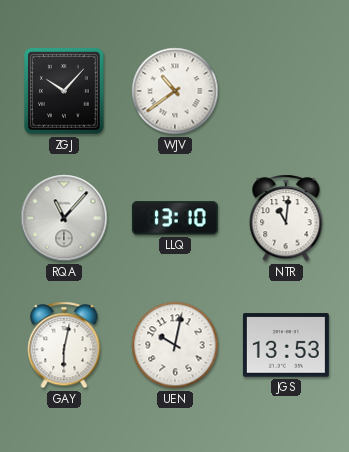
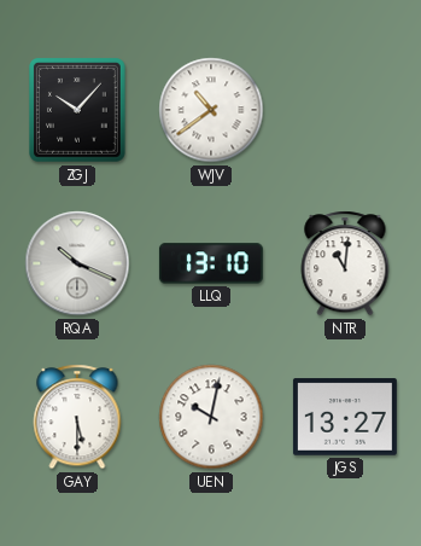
RQA: 11:07 -> 10:19
GAY: 6:02 -> 5:30
JGS: 13:53 -> 13:27
